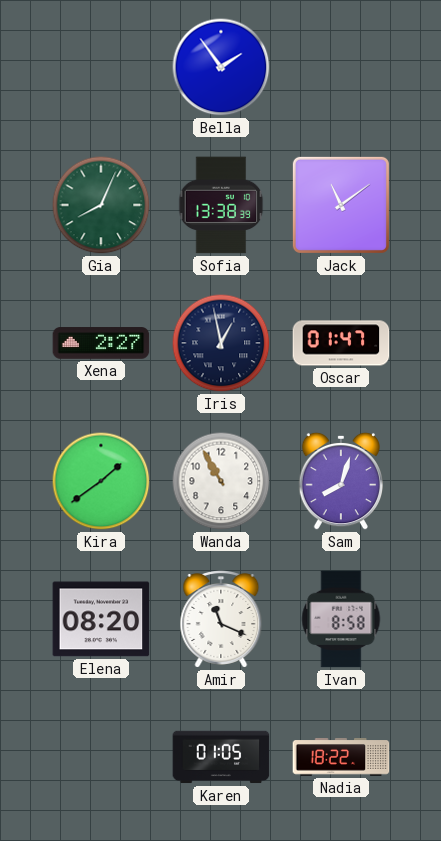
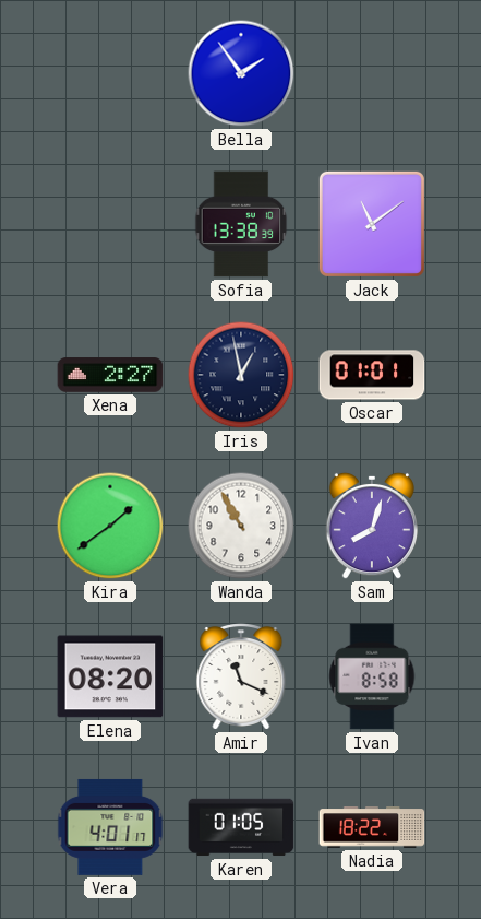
Gia: 8:04 -> none
Oscar: 01:47 -> 01:01
Vera: none -> 4:01
